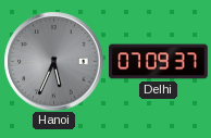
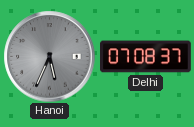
Delhi: 07:09 -> 07:08
